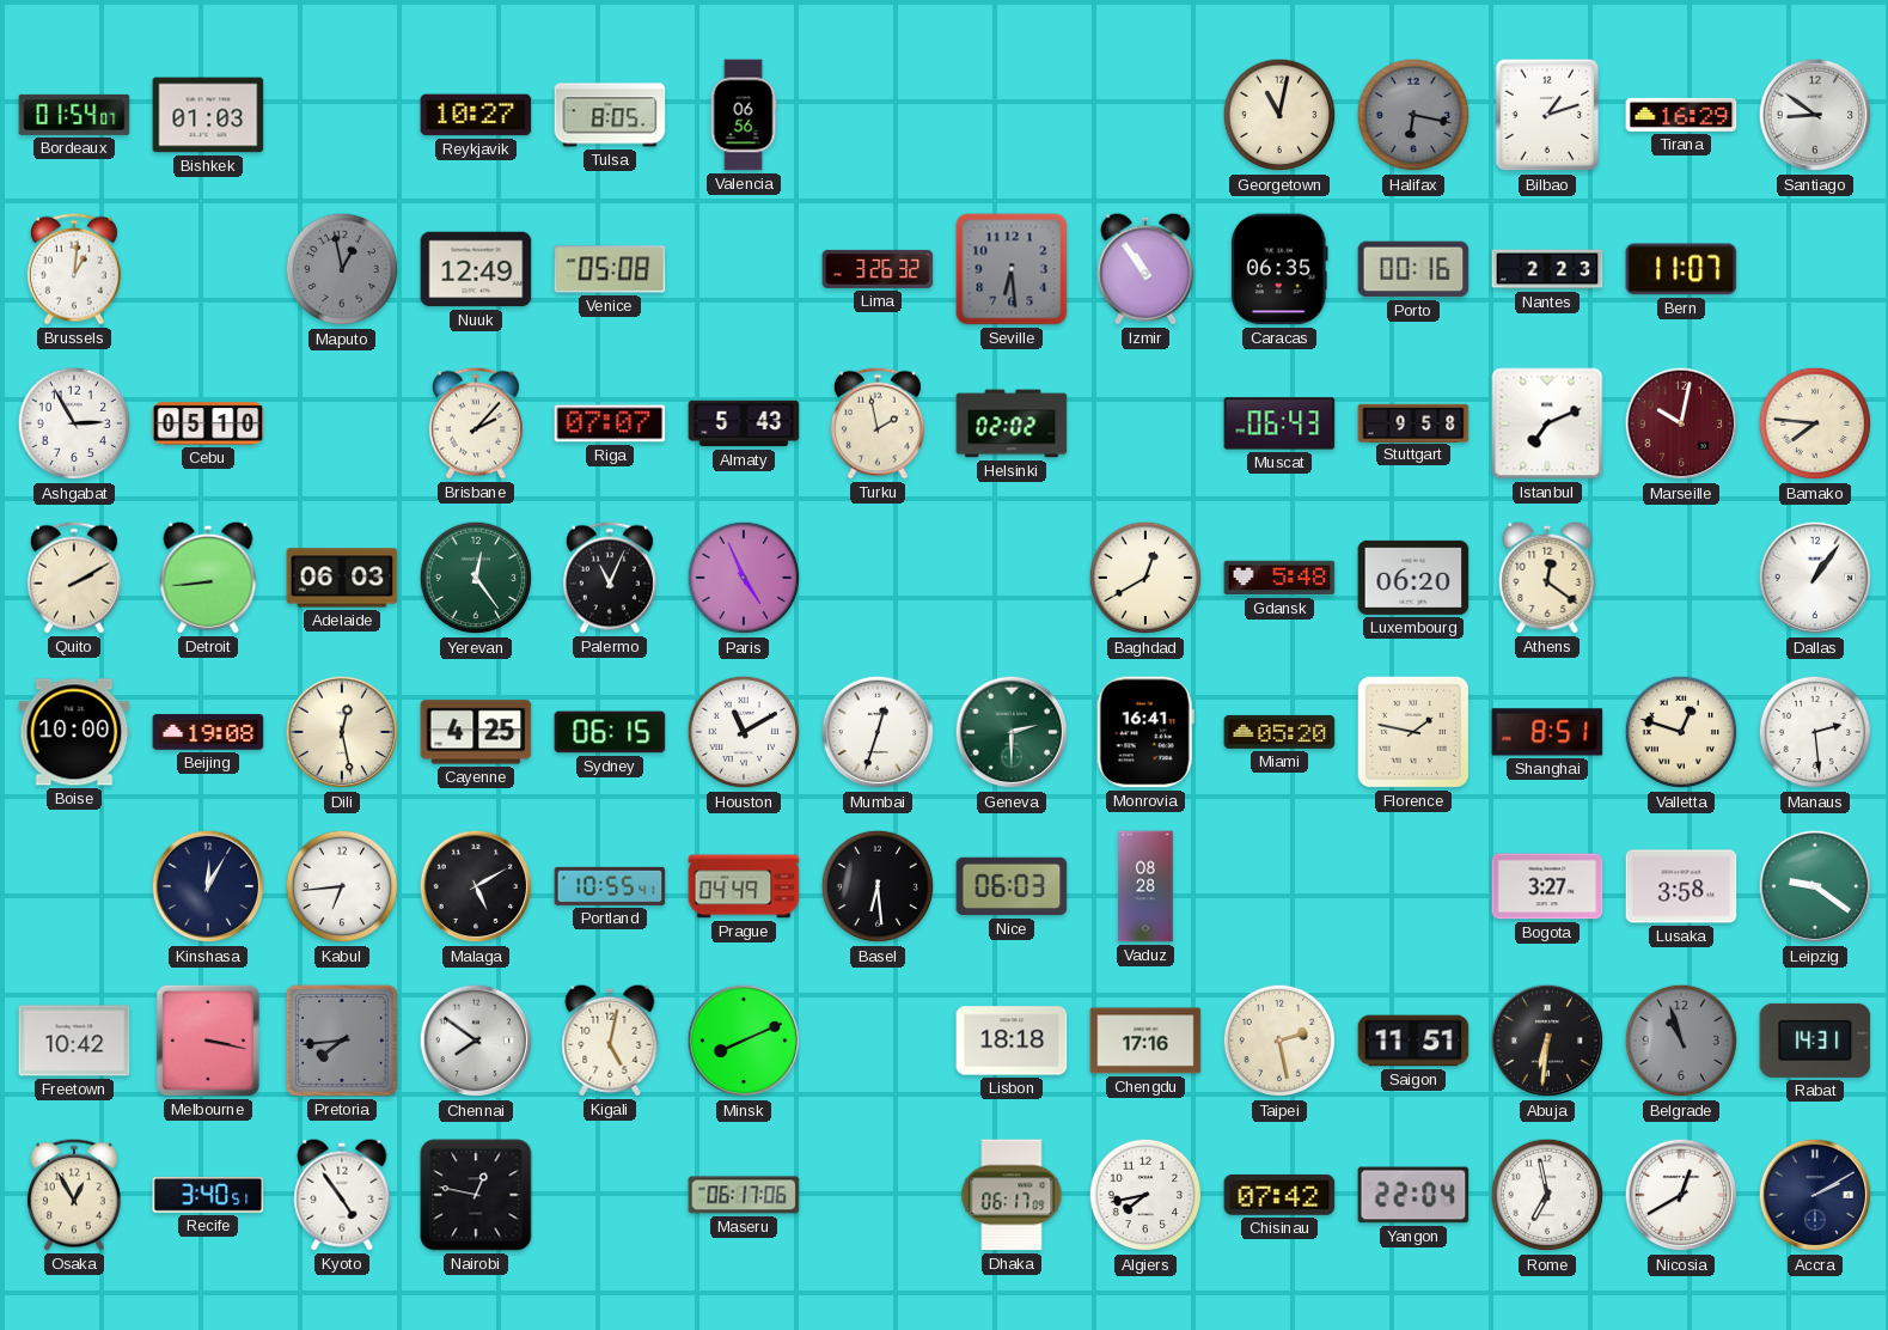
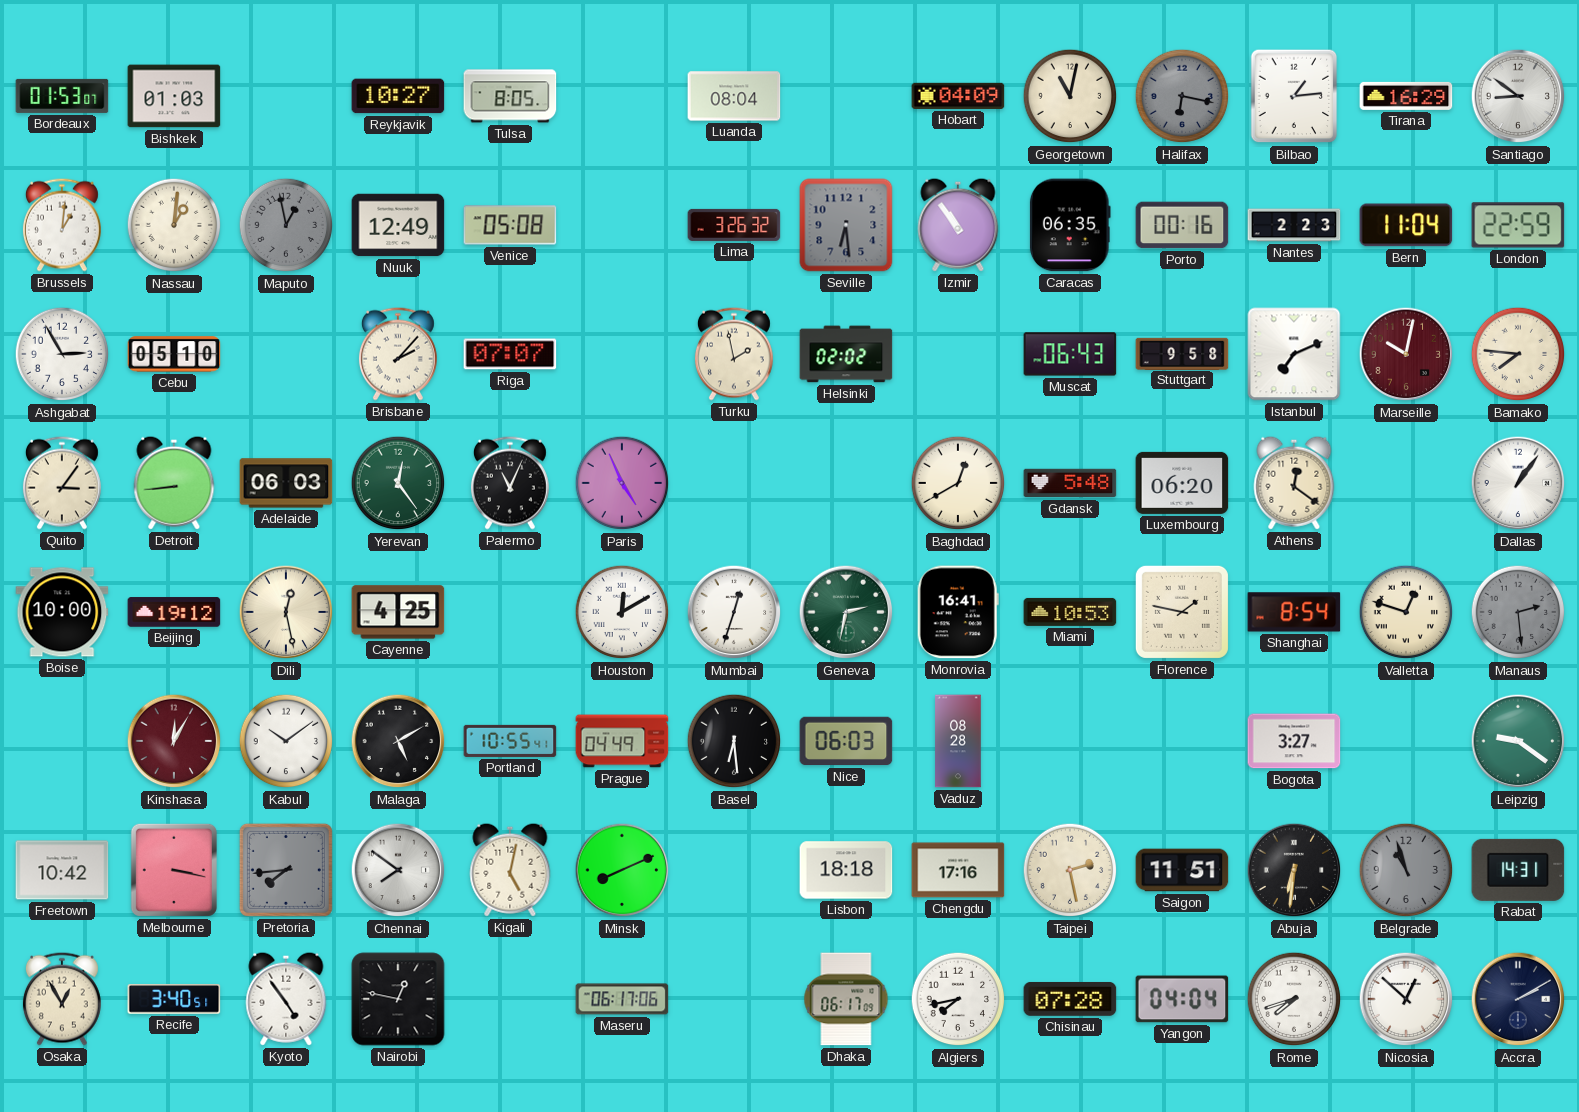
Bordeaux: 01:54 -> 01:53
Valencia: 06:56 -> none
Luanda: none -> 08:04
Hobart: none -> 04:09
Bilbao: 1:12 -> 1:14
Nassau: none -> 1:01
Bern: 11:07 -> 11:04
London: none -> 22:59
Almaty: 5:43 -> none
Quito: 2:10 -> 3:06
Beijing: 19:08 -> 19:12
Sydney: 06:15 -> none
Houston: 11:10 -> 12:10
Geneva: 2:30 -> 2:32
Miami: 05:20 -> 10:53
Shanghai: 8:51 -> 8:54
Manaus dial: white -> grey
Kinshasa dial: navy -> burgundy
Kabul: 6:44 -> 10:09
Lusaka: 3:58 -> none
Chisinau: 07:42 -> 07:28
Yangon: 22:04 -> 04:04
Rome: 6:58 -> 7:42
Nicosia: 12:40 -> 12:52
